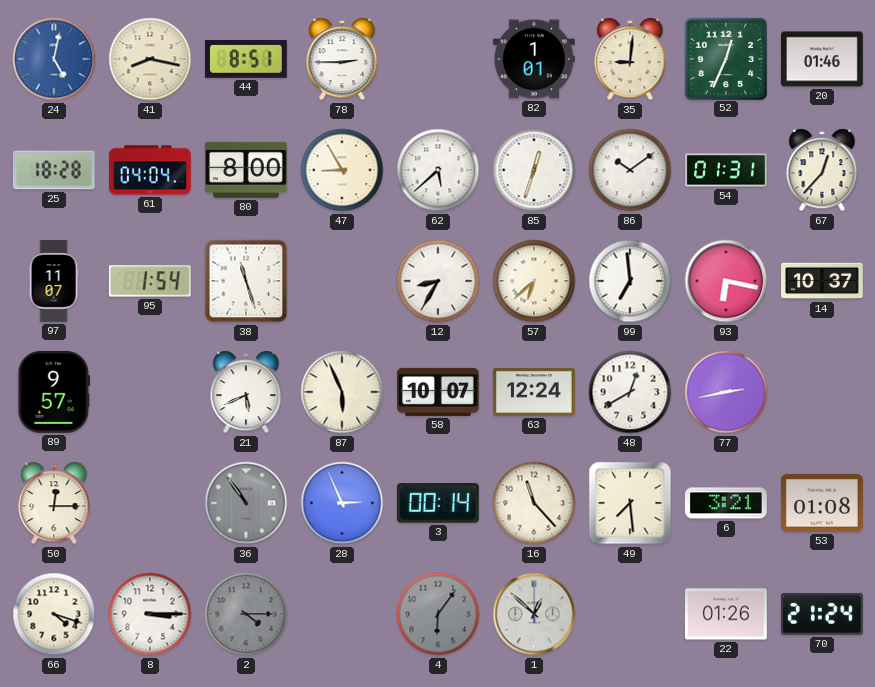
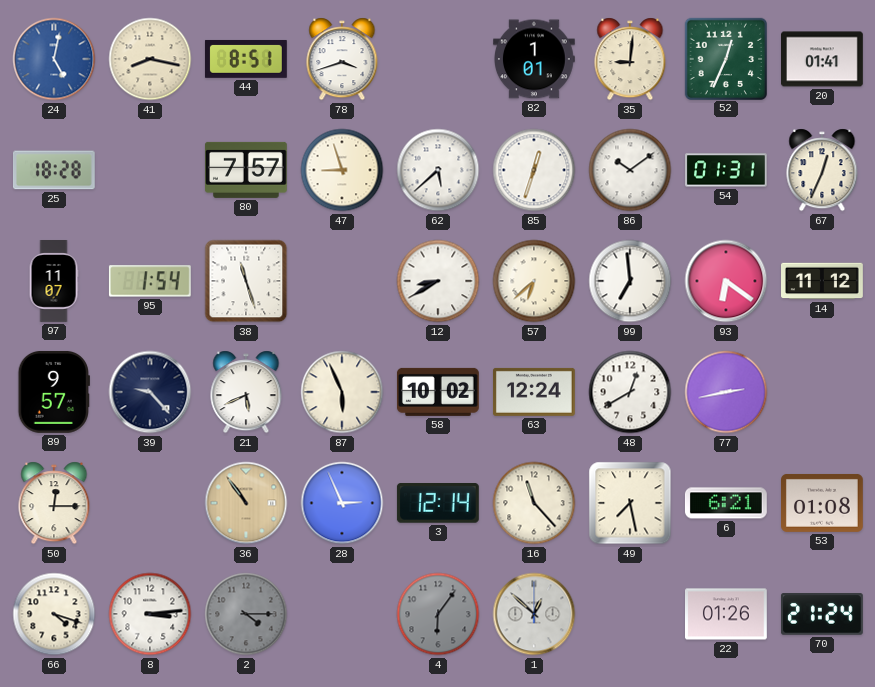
78: 2:45 -> 3:42
20: 01:46 -> 01:41
61: 04:04 -> none
80: 8:00 -> 7:57
47: 8:55 -> 8:57
67: 12:37 -> 12:34
12: 8:35 -> 8:40
93: 6:17 -> 6:21
14: 10:37 -> 11:12
39: none -> 9:23
58: 10:07 -> 10:02
36 dial: grey -> champagne
3: 00:14 -> 12:14
49: 7:29 -> 7:28
6: 3:21 -> 6:21
8: 3:15 -> 3:14
